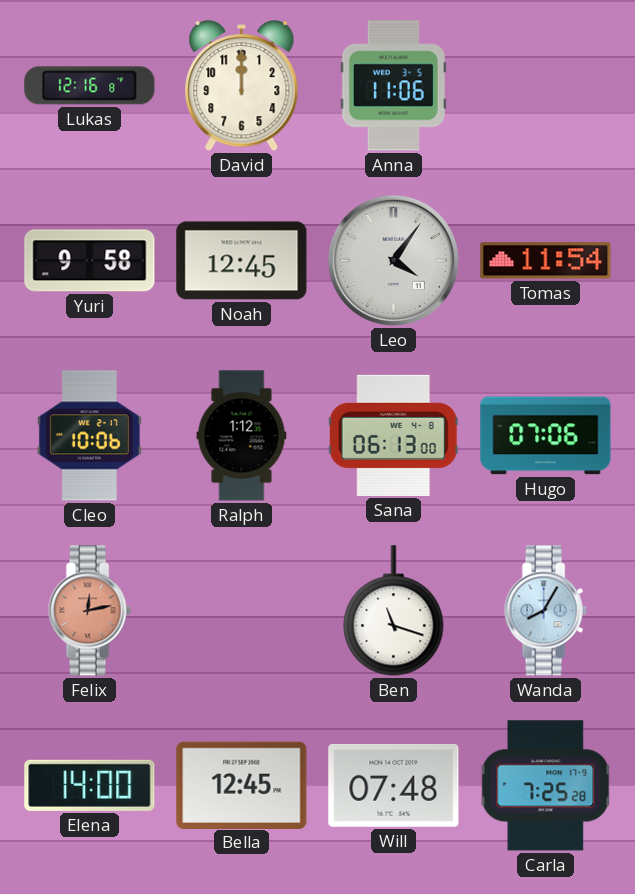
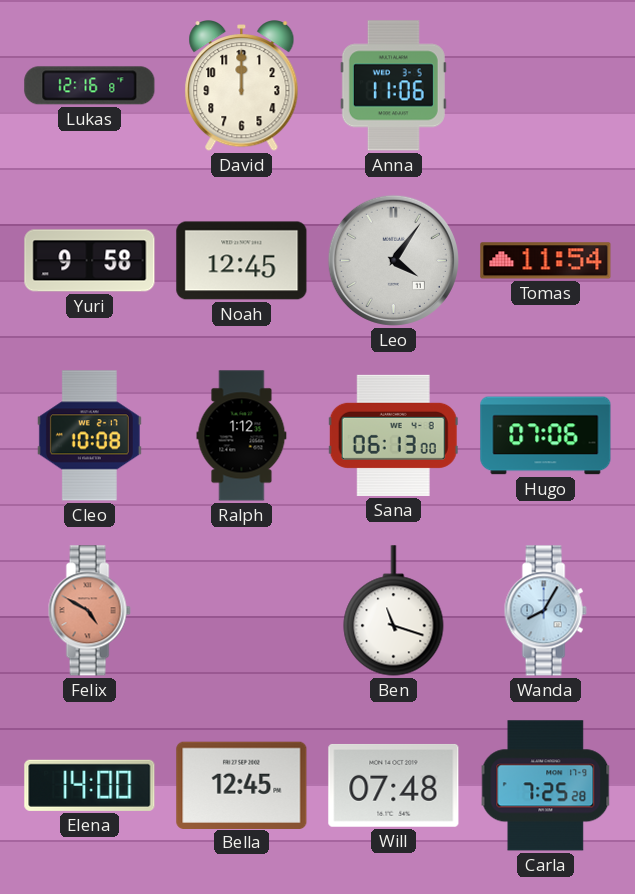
Cleo: 10:06 -> 10:08
Felix: 12:13 -> 4:50
